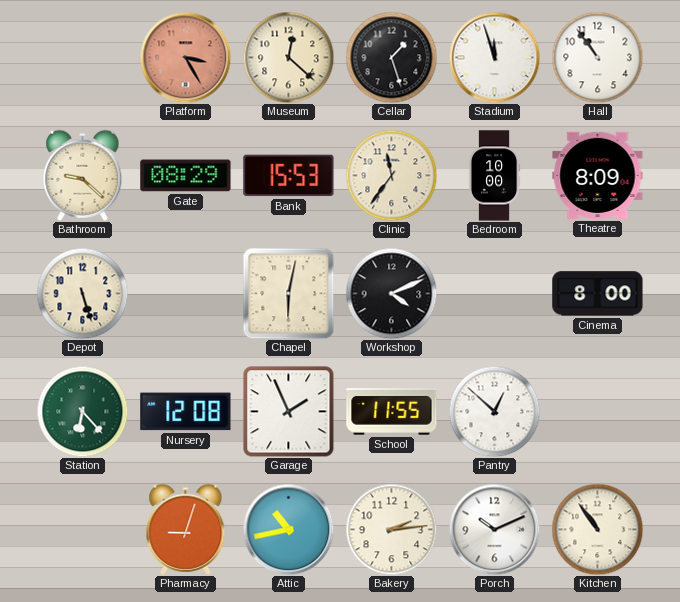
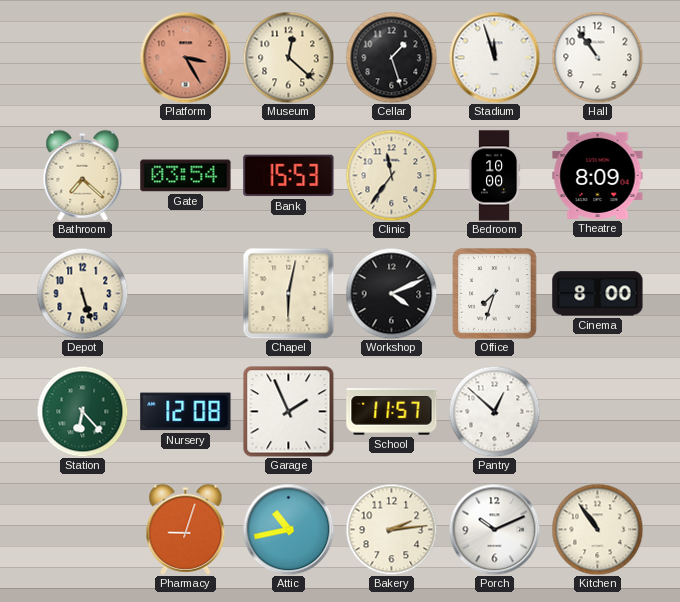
Bathroom: 9:22 -> 7:22
Gate: 08:29 -> 03:54
Office: none -> 7:33
School: 11:55 -> 11:57
